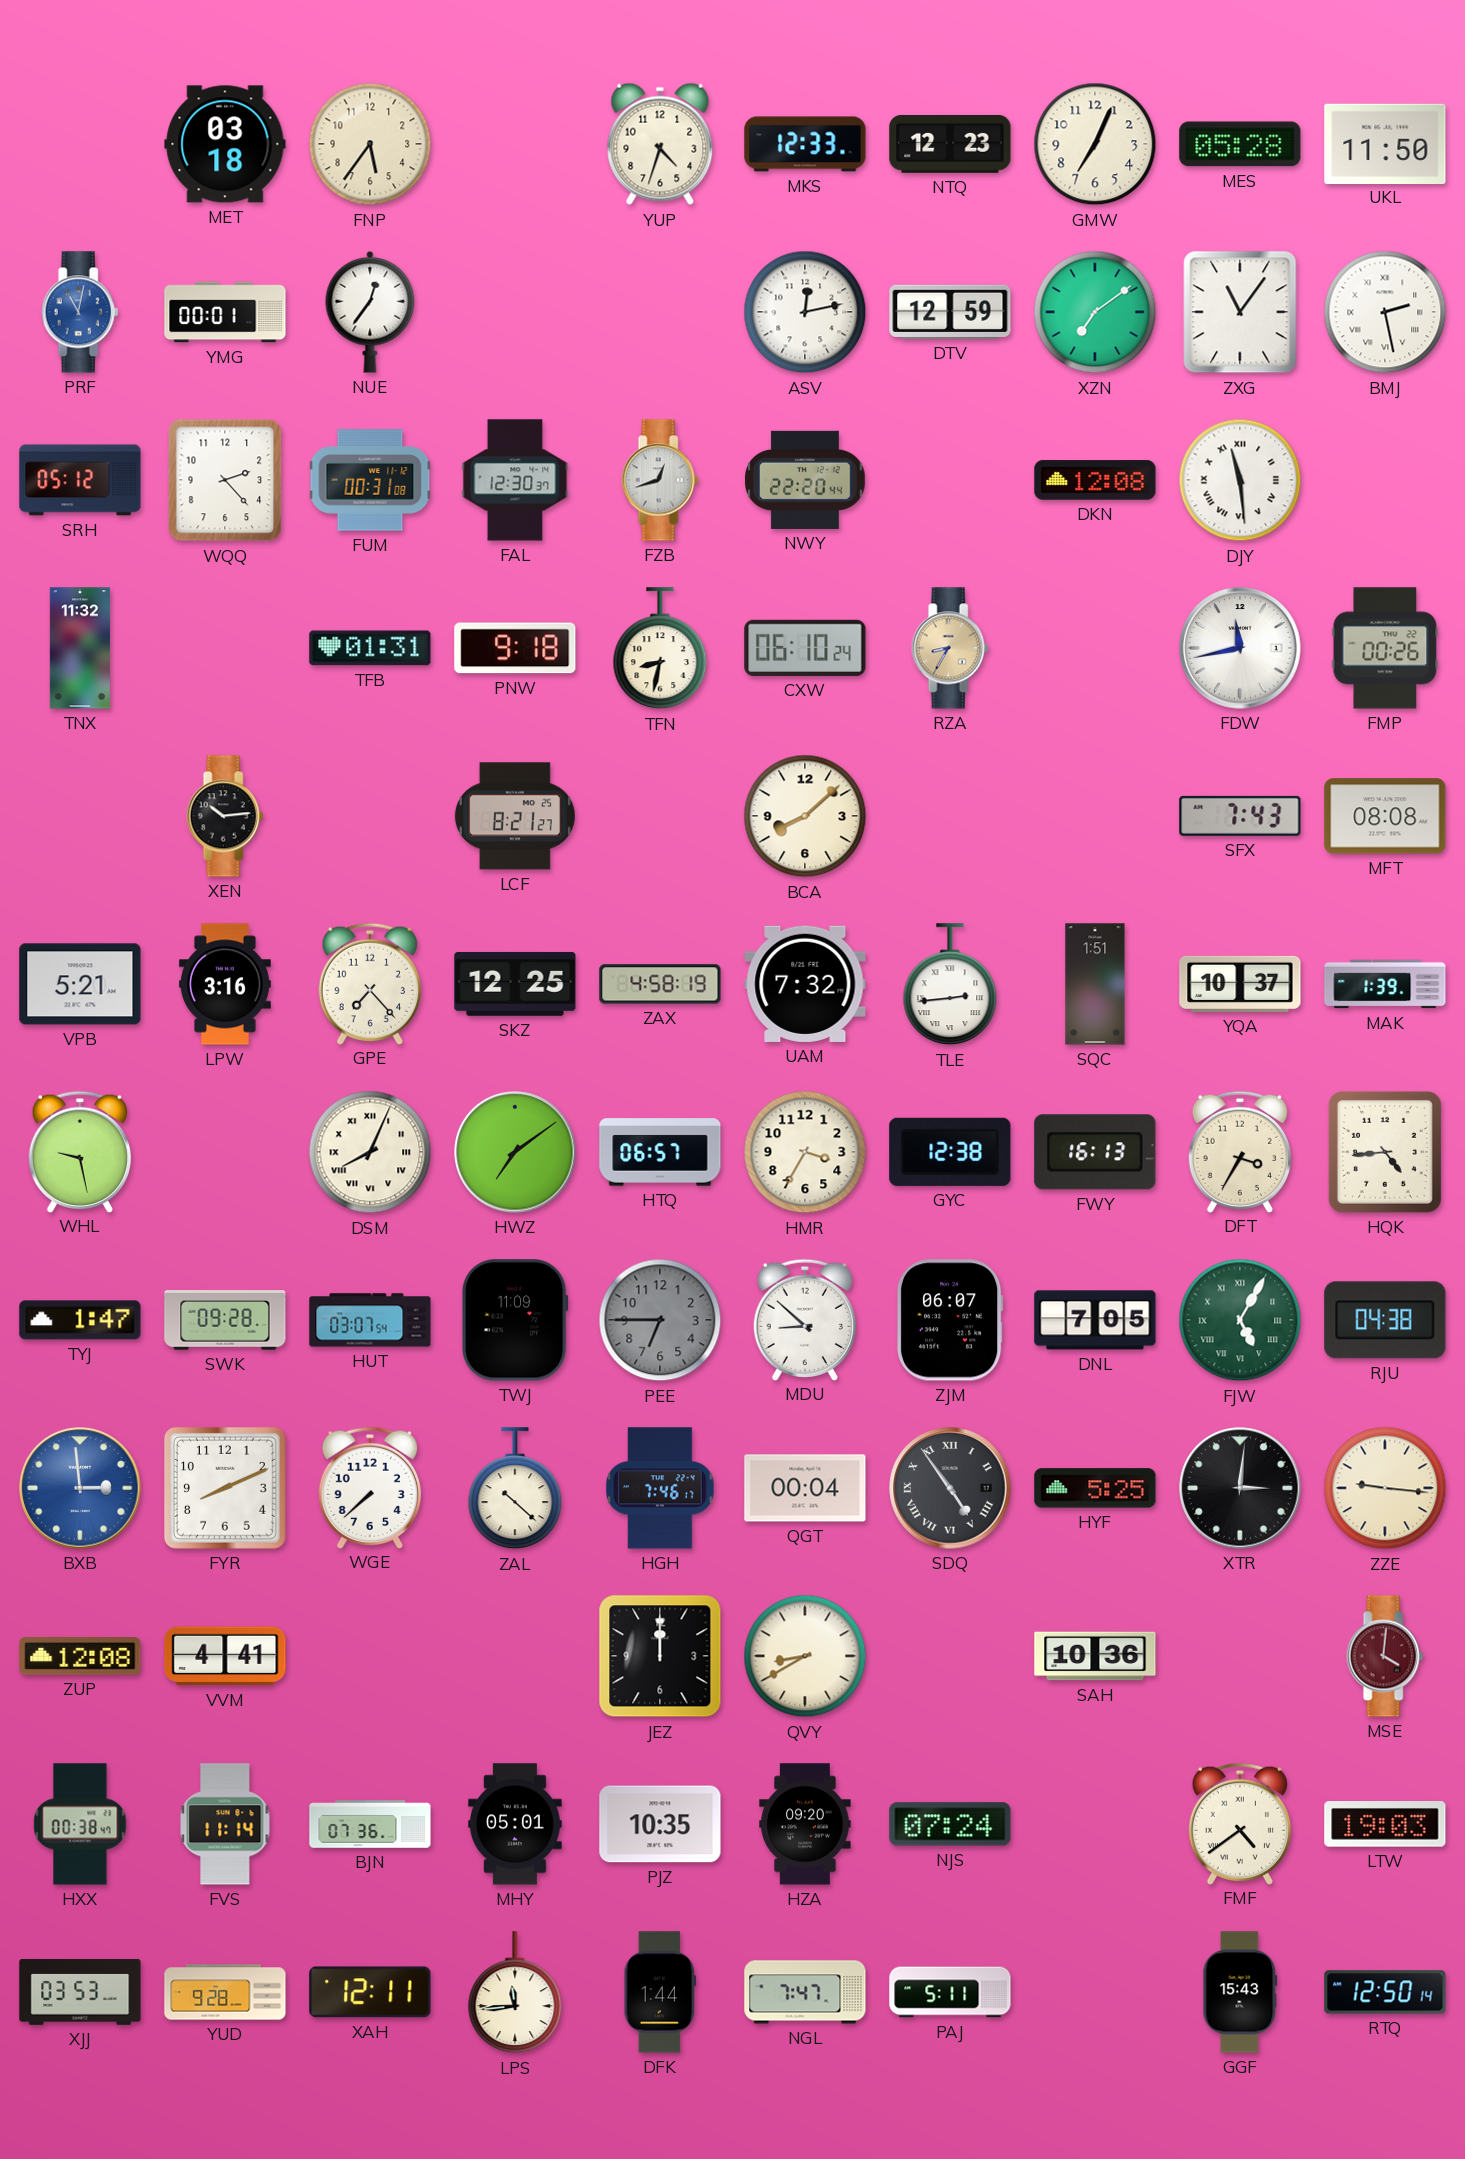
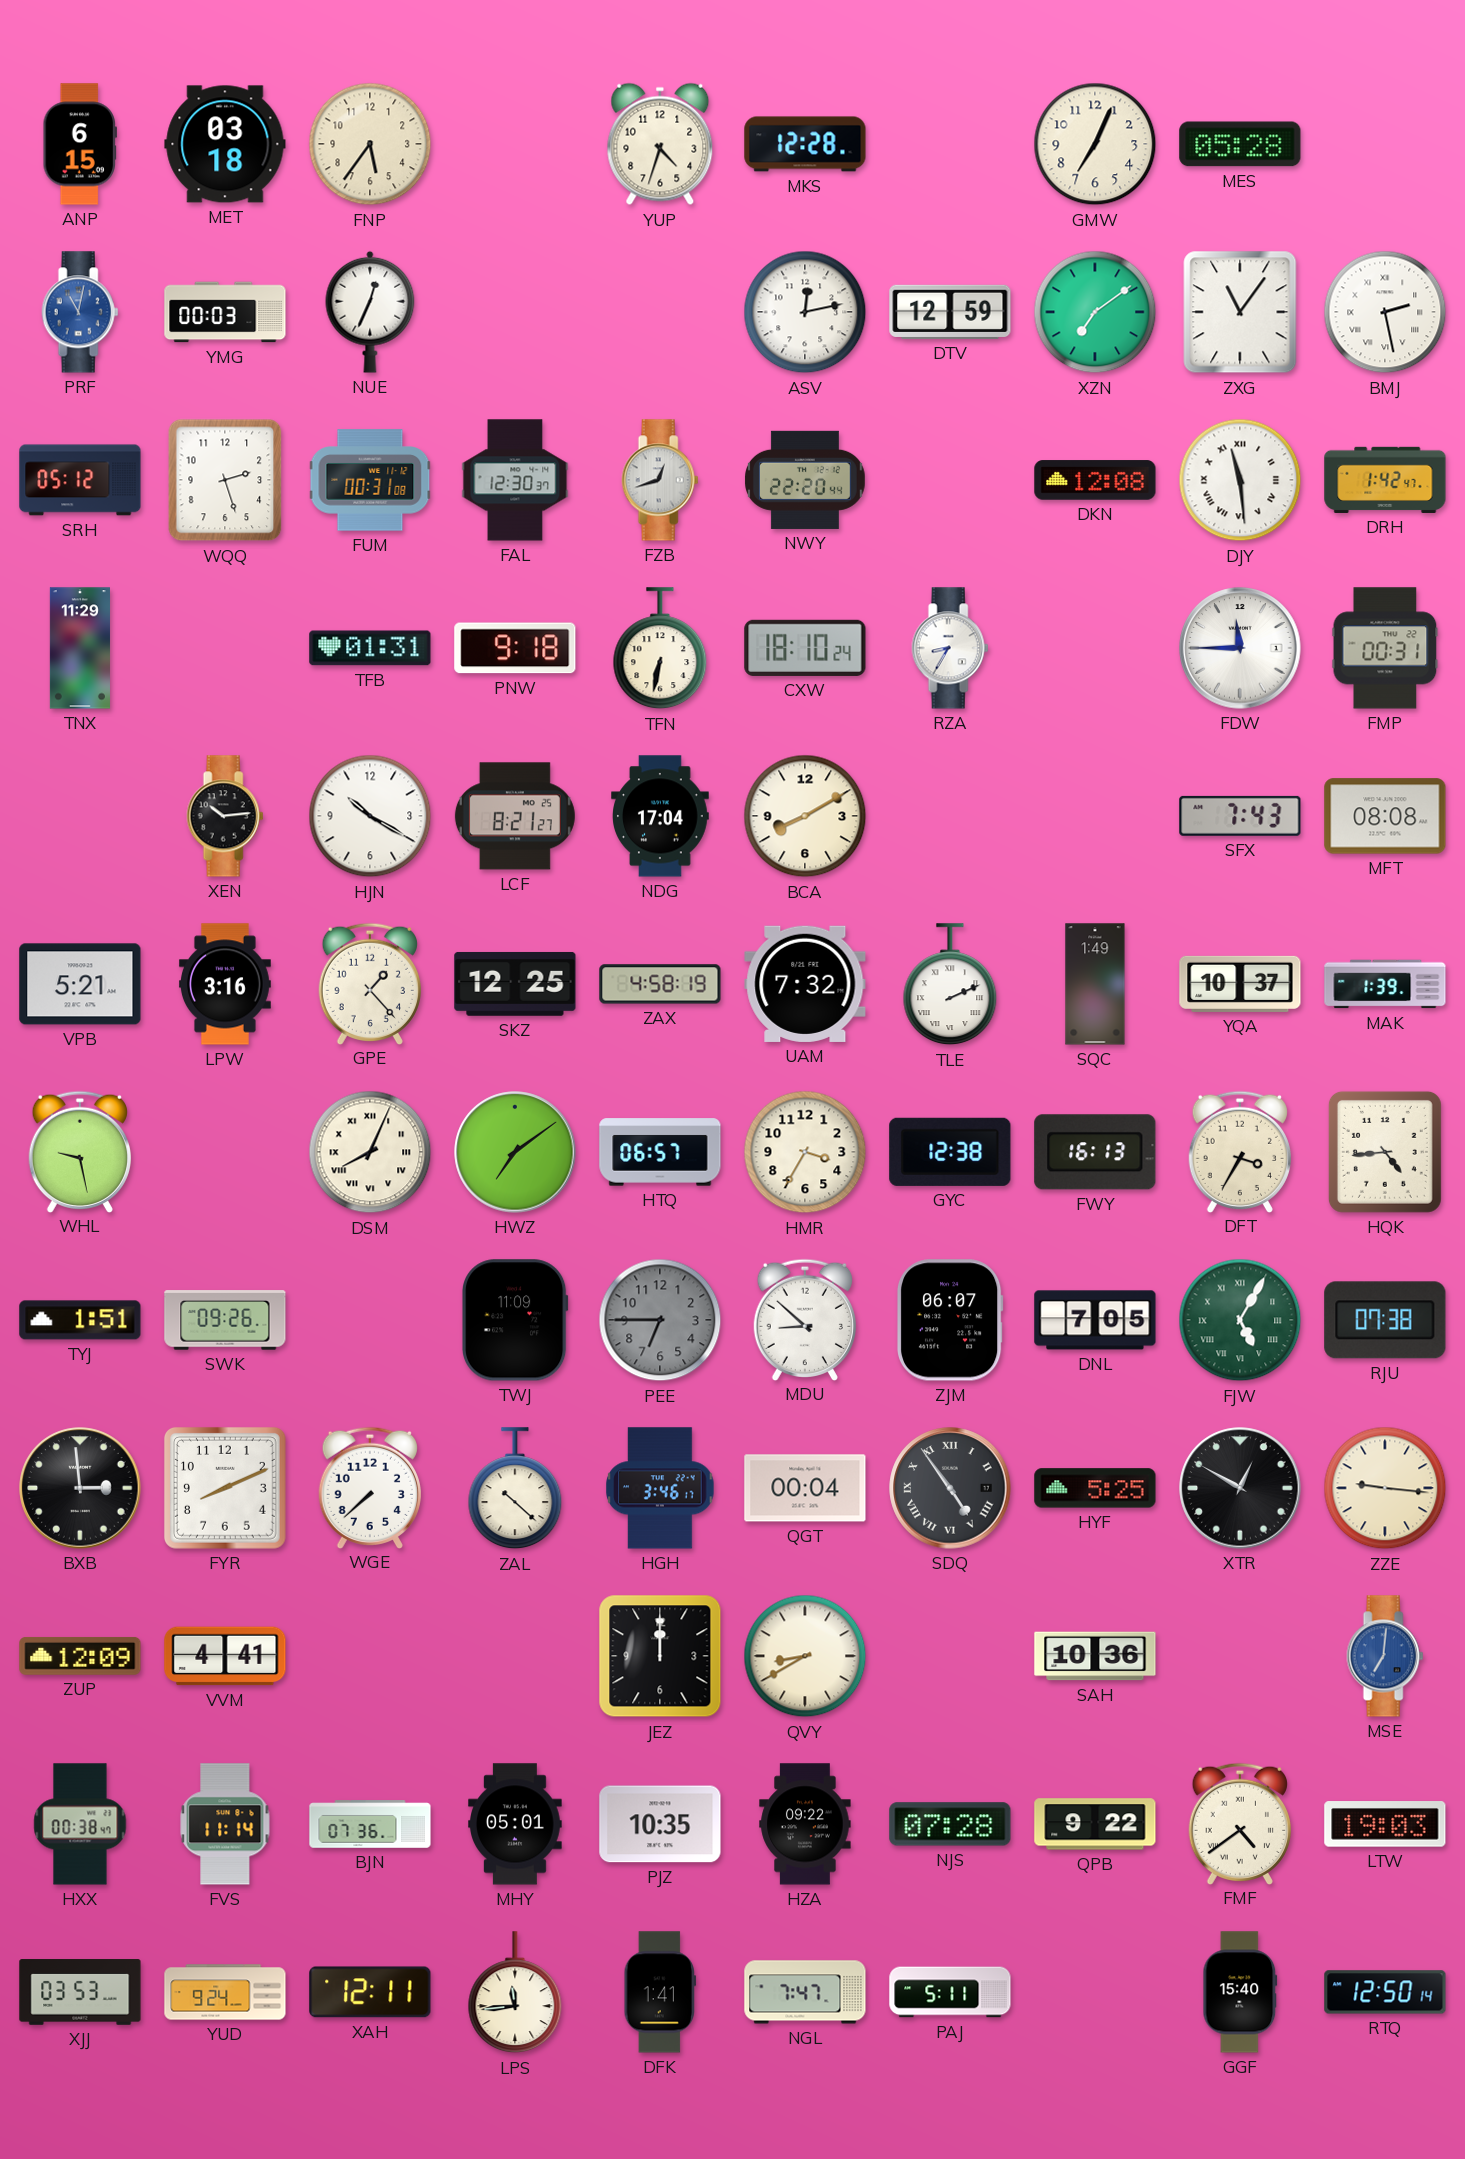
ANP: none -> 6:15
MKS: 12:33 -> 12:28
NTQ: 12:23 -> none
UKL: 11:50 -> none
YMG: 00:01 -> 00:03
NUE: 12:36 -> 12:34
WQQ: 2:23 -> 2:27
DRH: none -> 1:42
TNX: 11:32 -> 11:29
TFN: 8:32 -> 6:32
CXW: 06:10 -> 18:10
RZA dial: champagne -> white
FDW: 11:43 -> 11:45
FMP: 00:26 -> 00:31
HJN: none -> 10:20
NDG: none -> 17:04
BCA: 8:08 -> 8:10
GPE: 7:23 -> 1:23
TLE: 2:44 -> 2:11
SQC: 1:51 -> 1:49
TYJ: 1:47 -> 1:51
SWK: 09:28 -> 09:26
HUT: 03:07 -> none
RJU: 04:38 -> 07:38
BXB dial: blue -> black
HGH: 7:46 -> 3:46
XTR: 3:01 -> 12:50
ZUP: 12:08 -> 12:09
MSE: 4:01 -> 7:01
MSE dial: burgundy -> blue
HZA: 09:20 -> 09:22
NJS: 07:24 -> 07:28
QPB: none -> 9:22
YUD: 9:28 -> 9:24
DFK: 1:44 -> 1:41
GGF: 15:43 -> 15:40
